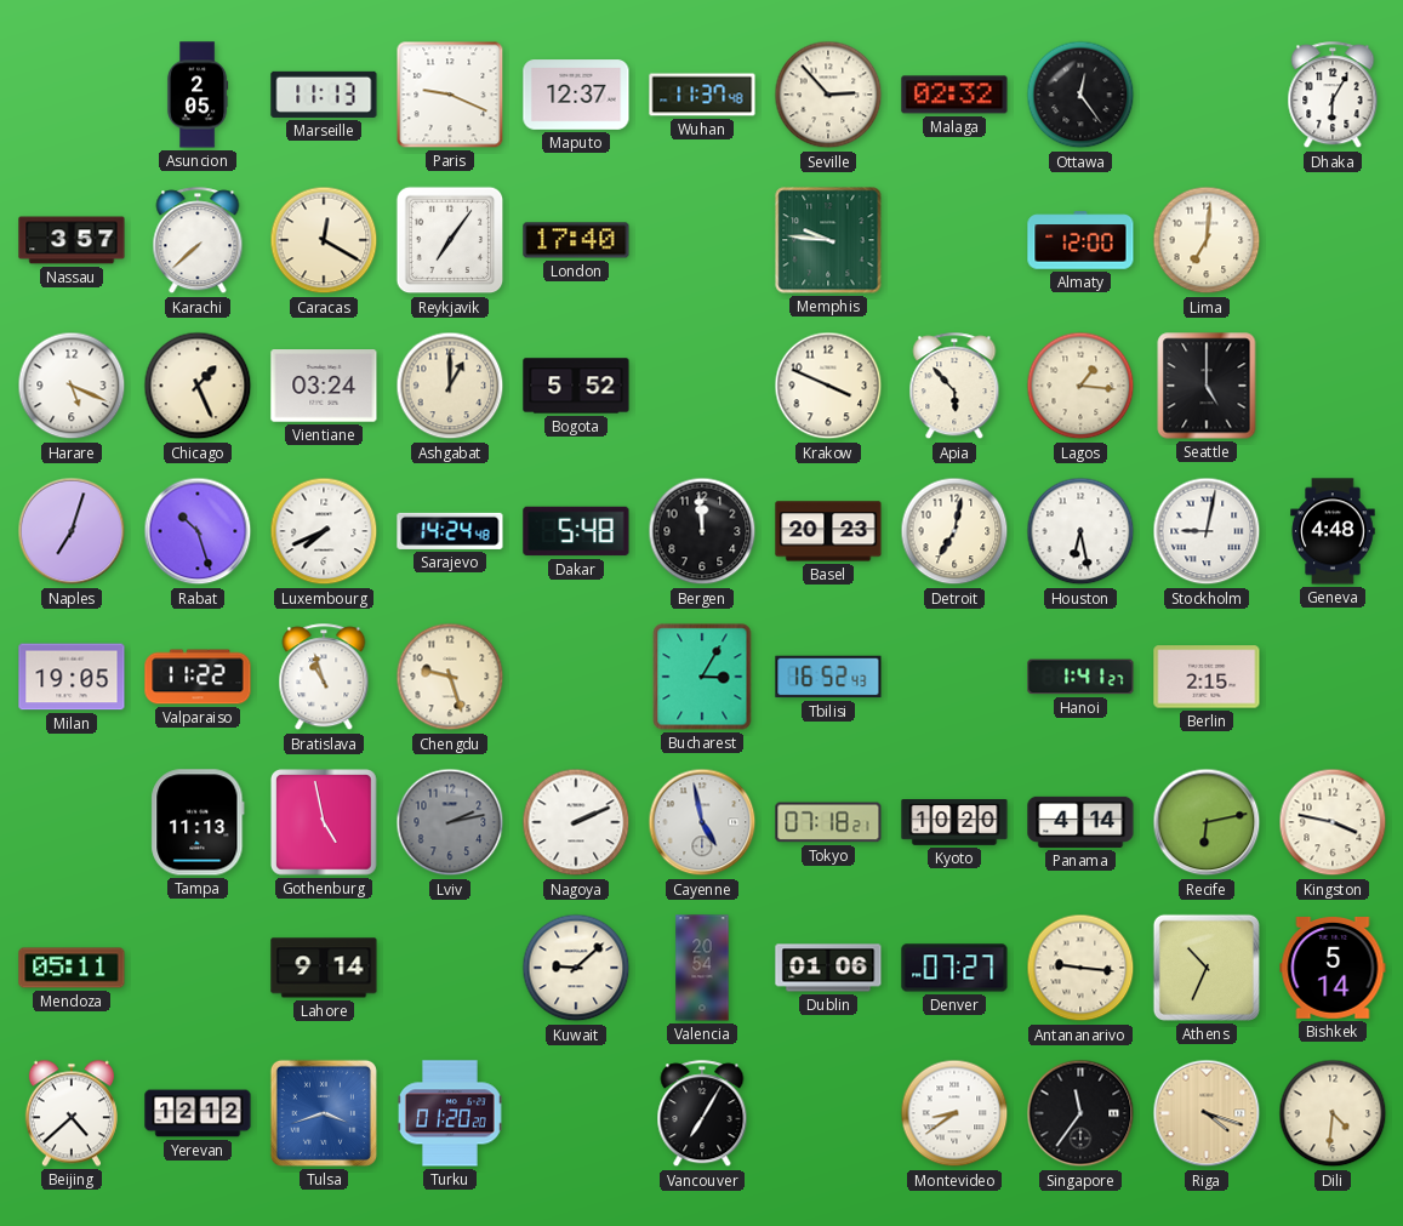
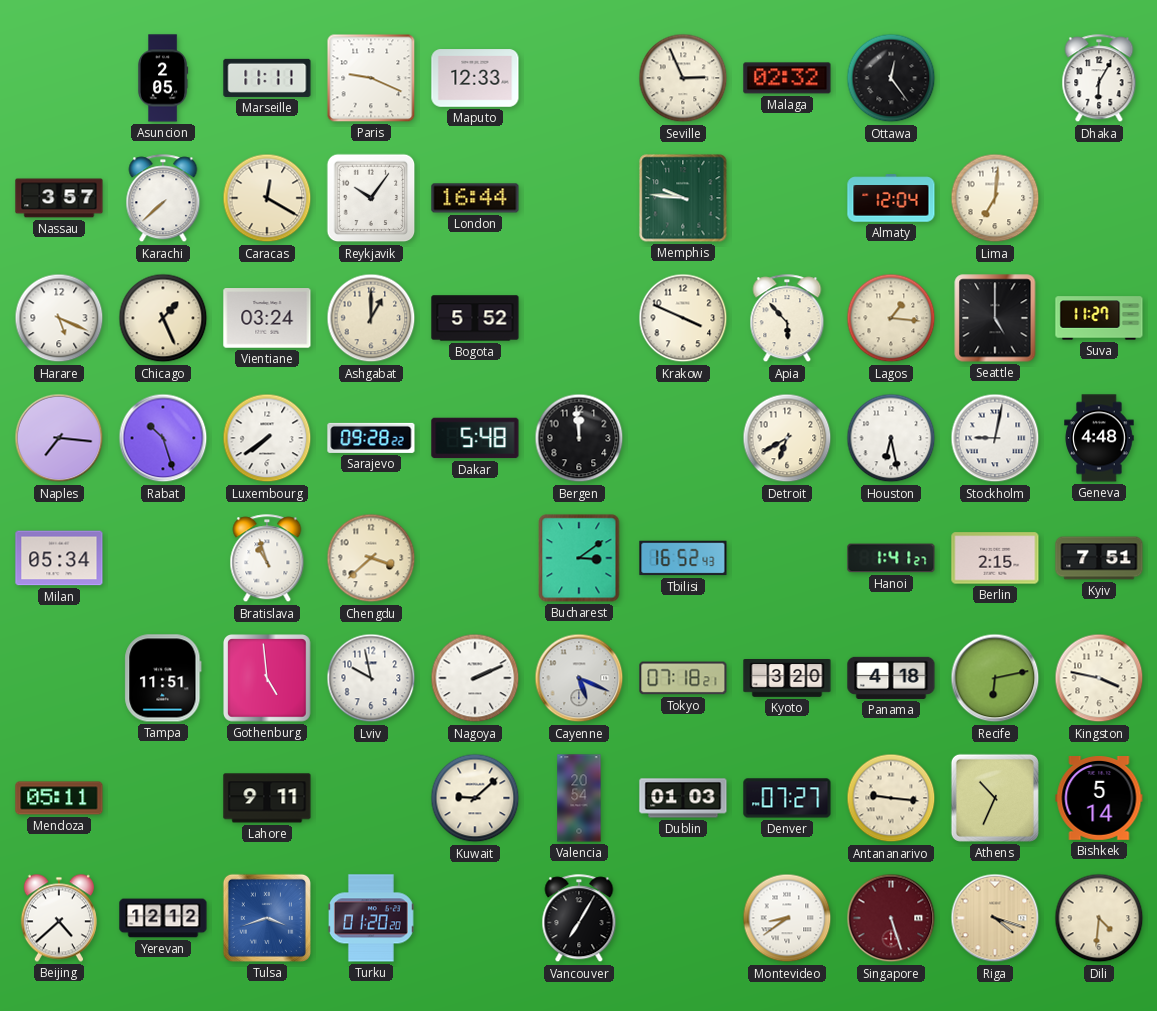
Marseille: 11:13 -> 11:11
Maputo: 12:37 -> 12:33
Wuhan: 11:37 -> none
Seville: 2:53 -> 2:56
Reykjavik: 7:06 -> 10:06
London: 17:40 -> 16:44
Almaty: 12:00 -> 12:04
Suva: none -> 11:27
Naples: 7:03 -> 7:16
Luxembourg: 7:41 -> 7:39
Sarajevo: 14:24 -> 09:28
Basel: 20:23 -> none
Detroit: 7:02 -> 6:40
Milan: 19:05 -> 05:34
Valparaiso: 11:22 -> none
Chengdu: 9:27 -> 3:38
Bucharest: 3:05 -> 3:09
Kyiv: none -> 7:51
Tampa: 11:13 -> 11:51
Gothenburg: 4:58 -> 4:59
Lviv: 2:13 -> 9:58
Lviv dial: grey -> white
Cayenne: 4:58 -> 5:19
Kyoto: 10:20 -> 3:20
Panama: 4:14 -> 4:18
Lahore: 9:14 -> 9:11
Dublin: 01:06 -> 01:03
Singapore: 11:36 -> 5:27
Singapore dial: black -> burgundy
